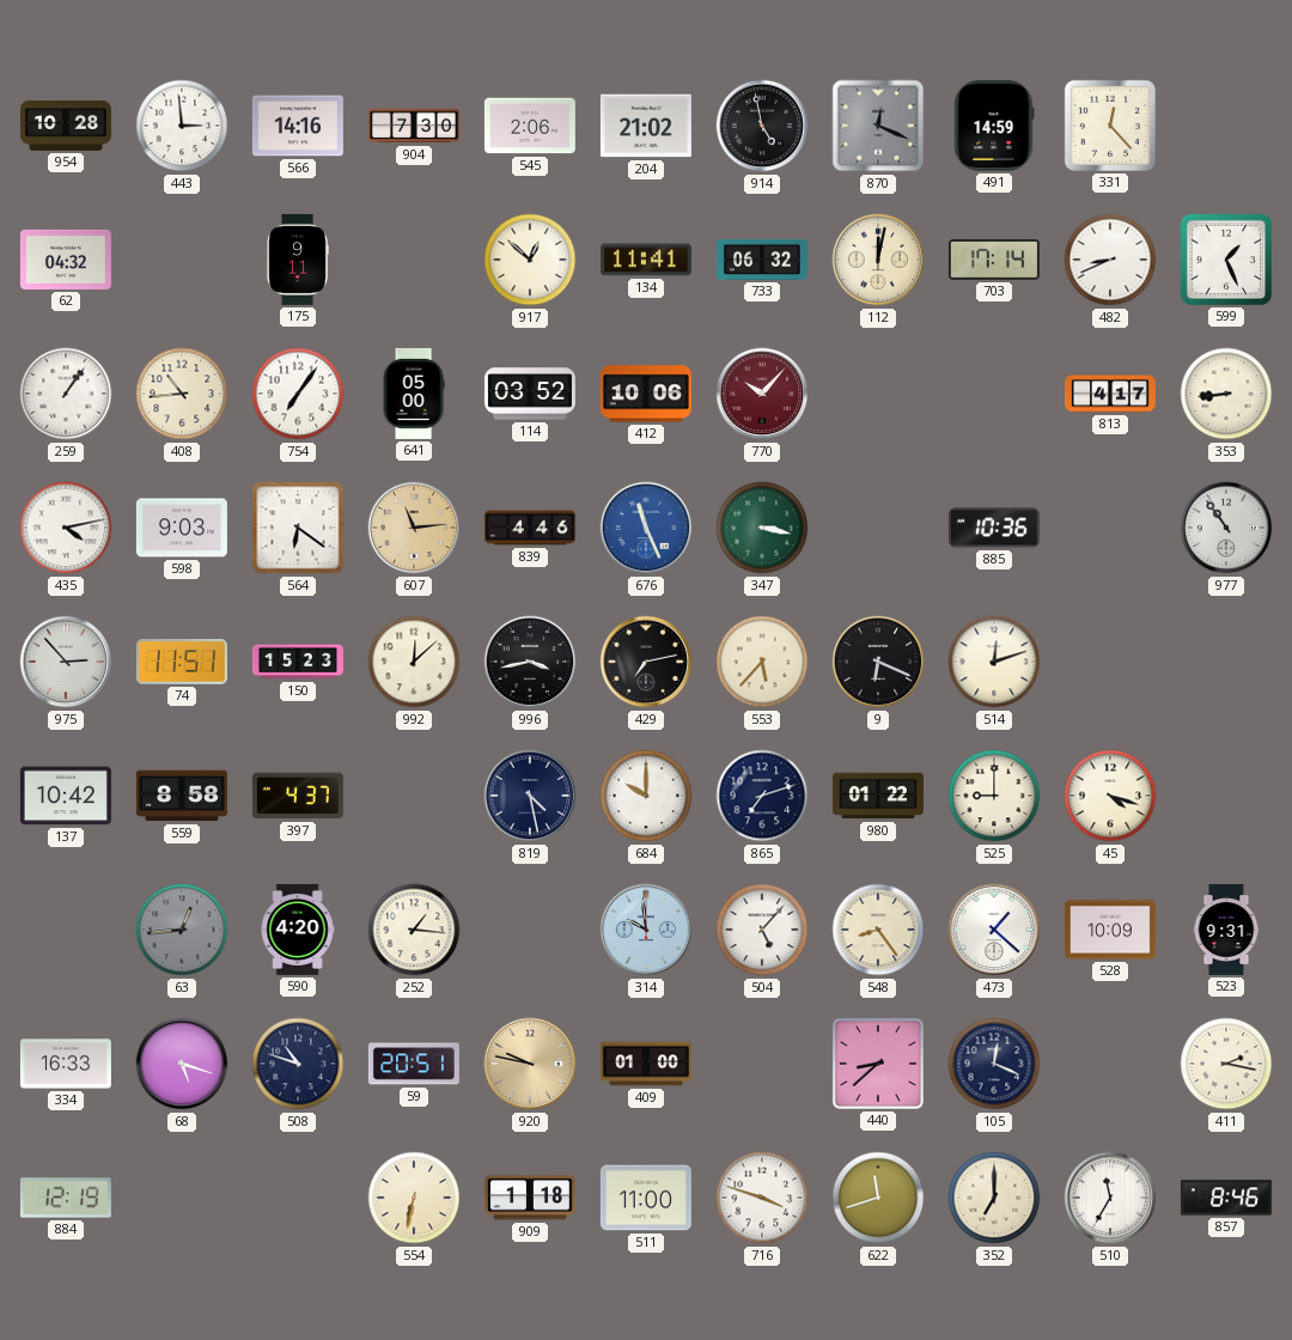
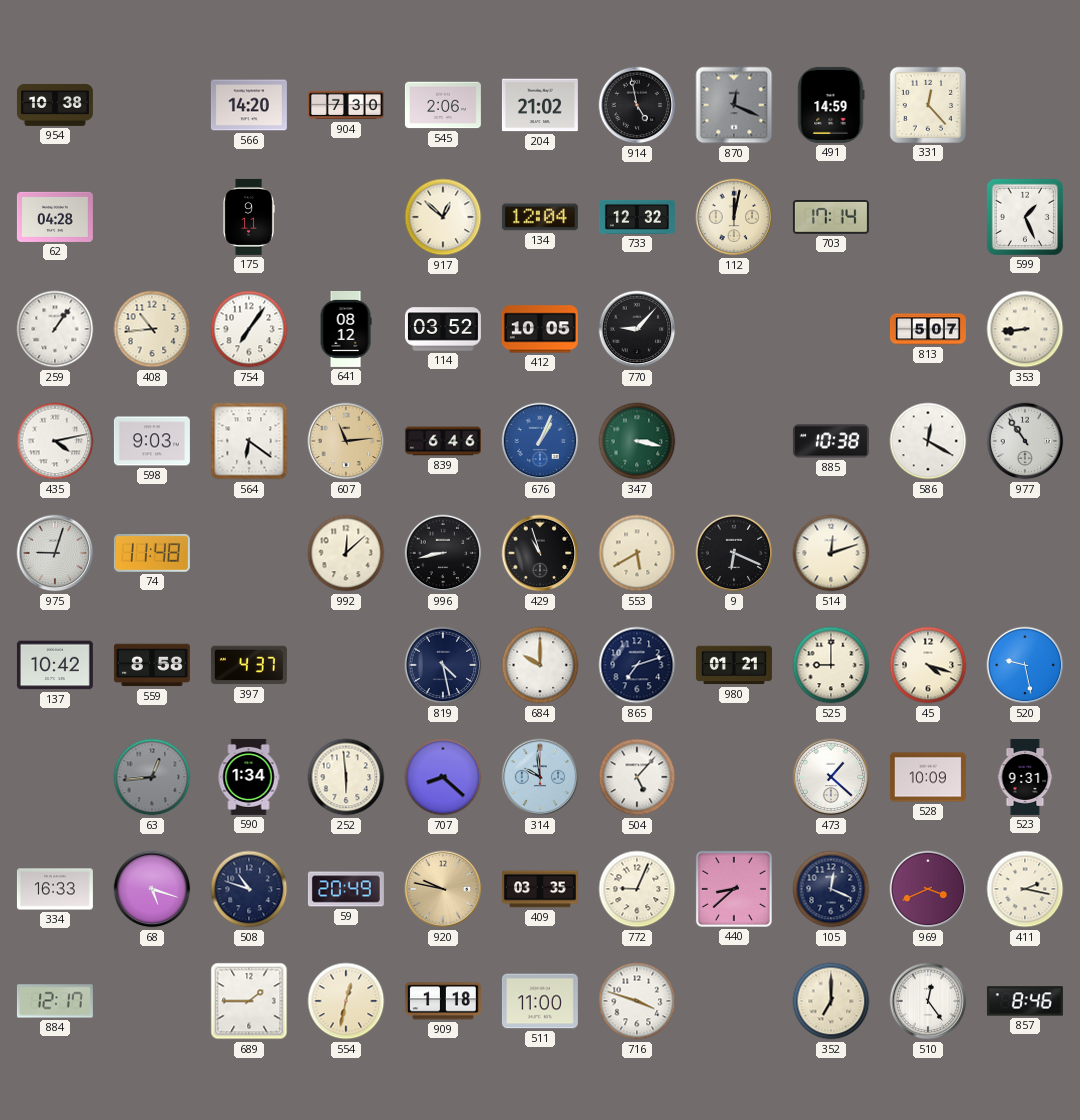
954: 10:28 -> 10:38
443: 2:59 -> none
566: 14:16 -> 14:20
62: 04:32 -> 04:28
134: 11:41 -> 12:04
733: 06:32 -> 12:32
482: 8:41 -> none
641: 05:00 -> 08:12
412: 10:06 -> 10:05
770: 10:07 -> 9:07
770 dial: burgundy -> black
813: 4:17 -> 5:07
839: 4:46 -> 6:46
676: 11:26 -> 1:04
885: 10:36 -> 10:38
586: none -> 12:20
975: 2:53 -> 9:03
74: 11:51 -> 11:48
150: 15:23 -> none
996: 3:43 -> 8:43
429: 7:13 -> 10:57
553: 5:37 -> 5:40
980: 01:22 -> 01:21
520: none -> 9:28
590: 4:20 -> 1:34
252: 1:16 -> 5:59
707: none -> 8:22
548: 8:24 -> none
59: 20:51 -> 20:49
409: 01:00 -> 03:35
772: none -> 9:04
969: none -> 3:41
884: 12:19 -> 12:17
689: none -> 1:45
554: 6:32 -> 12:32
622: 11:42 -> none
510: 11:35 -> 12:24
